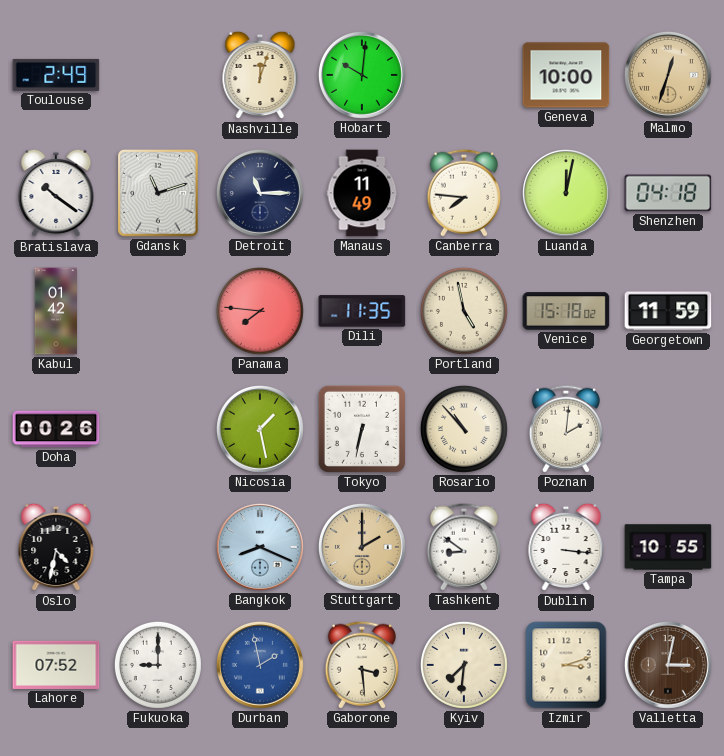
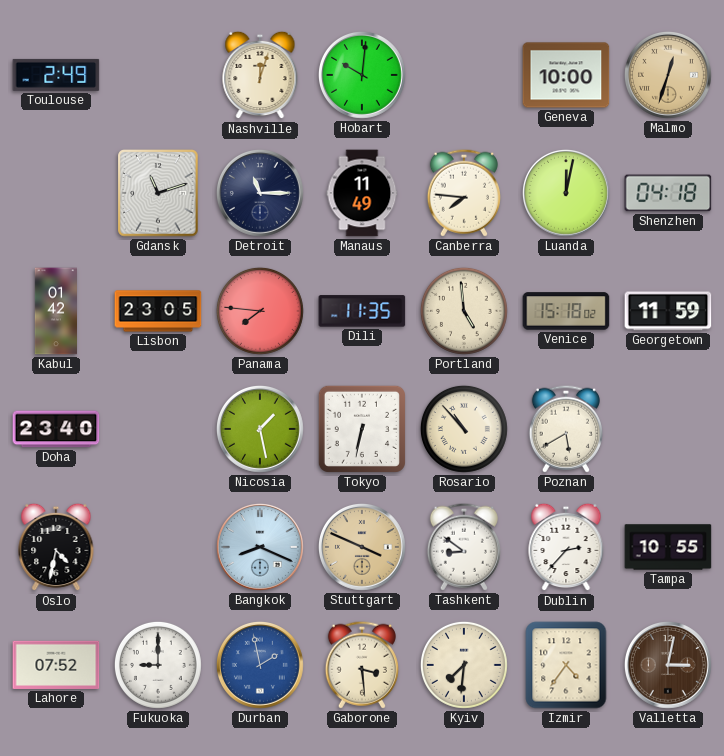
Bratislava: 10:21 -> none
Lisbon: none -> 23:05
Portland: 4:58 -> 4:59
Doha: 00:26 -> 23:40
Poznan: 2:01 -> 5:40
Stuttgart: 2:00 -> 3:49
Dublin: 3:16 -> 2:37
Izmir: 3:12 -> 4:36
